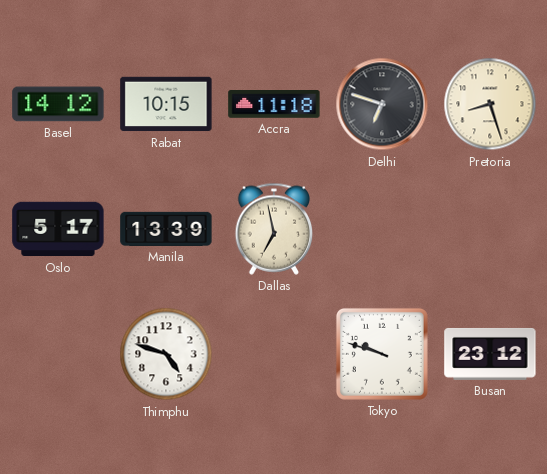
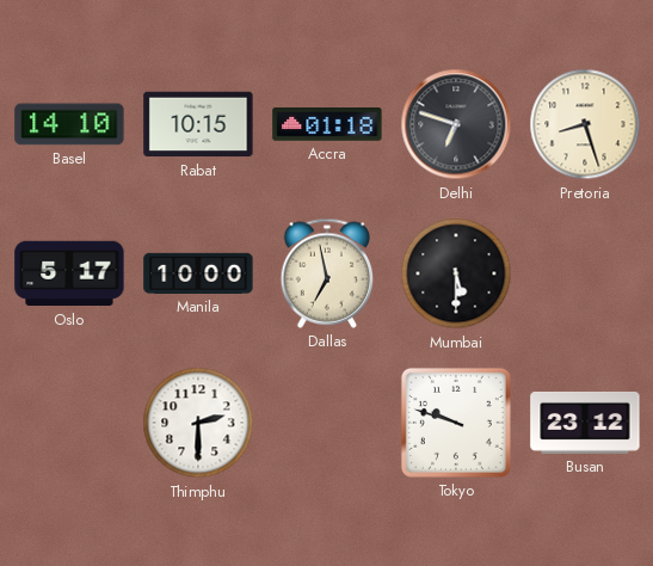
Basel: 14:12 -> 14:10
Accra: 11:18 -> 01:18
Manila: 13:39 -> 10:00
Mumbai: none -> 5:30
Thimphu: 4:48 -> 2:30
